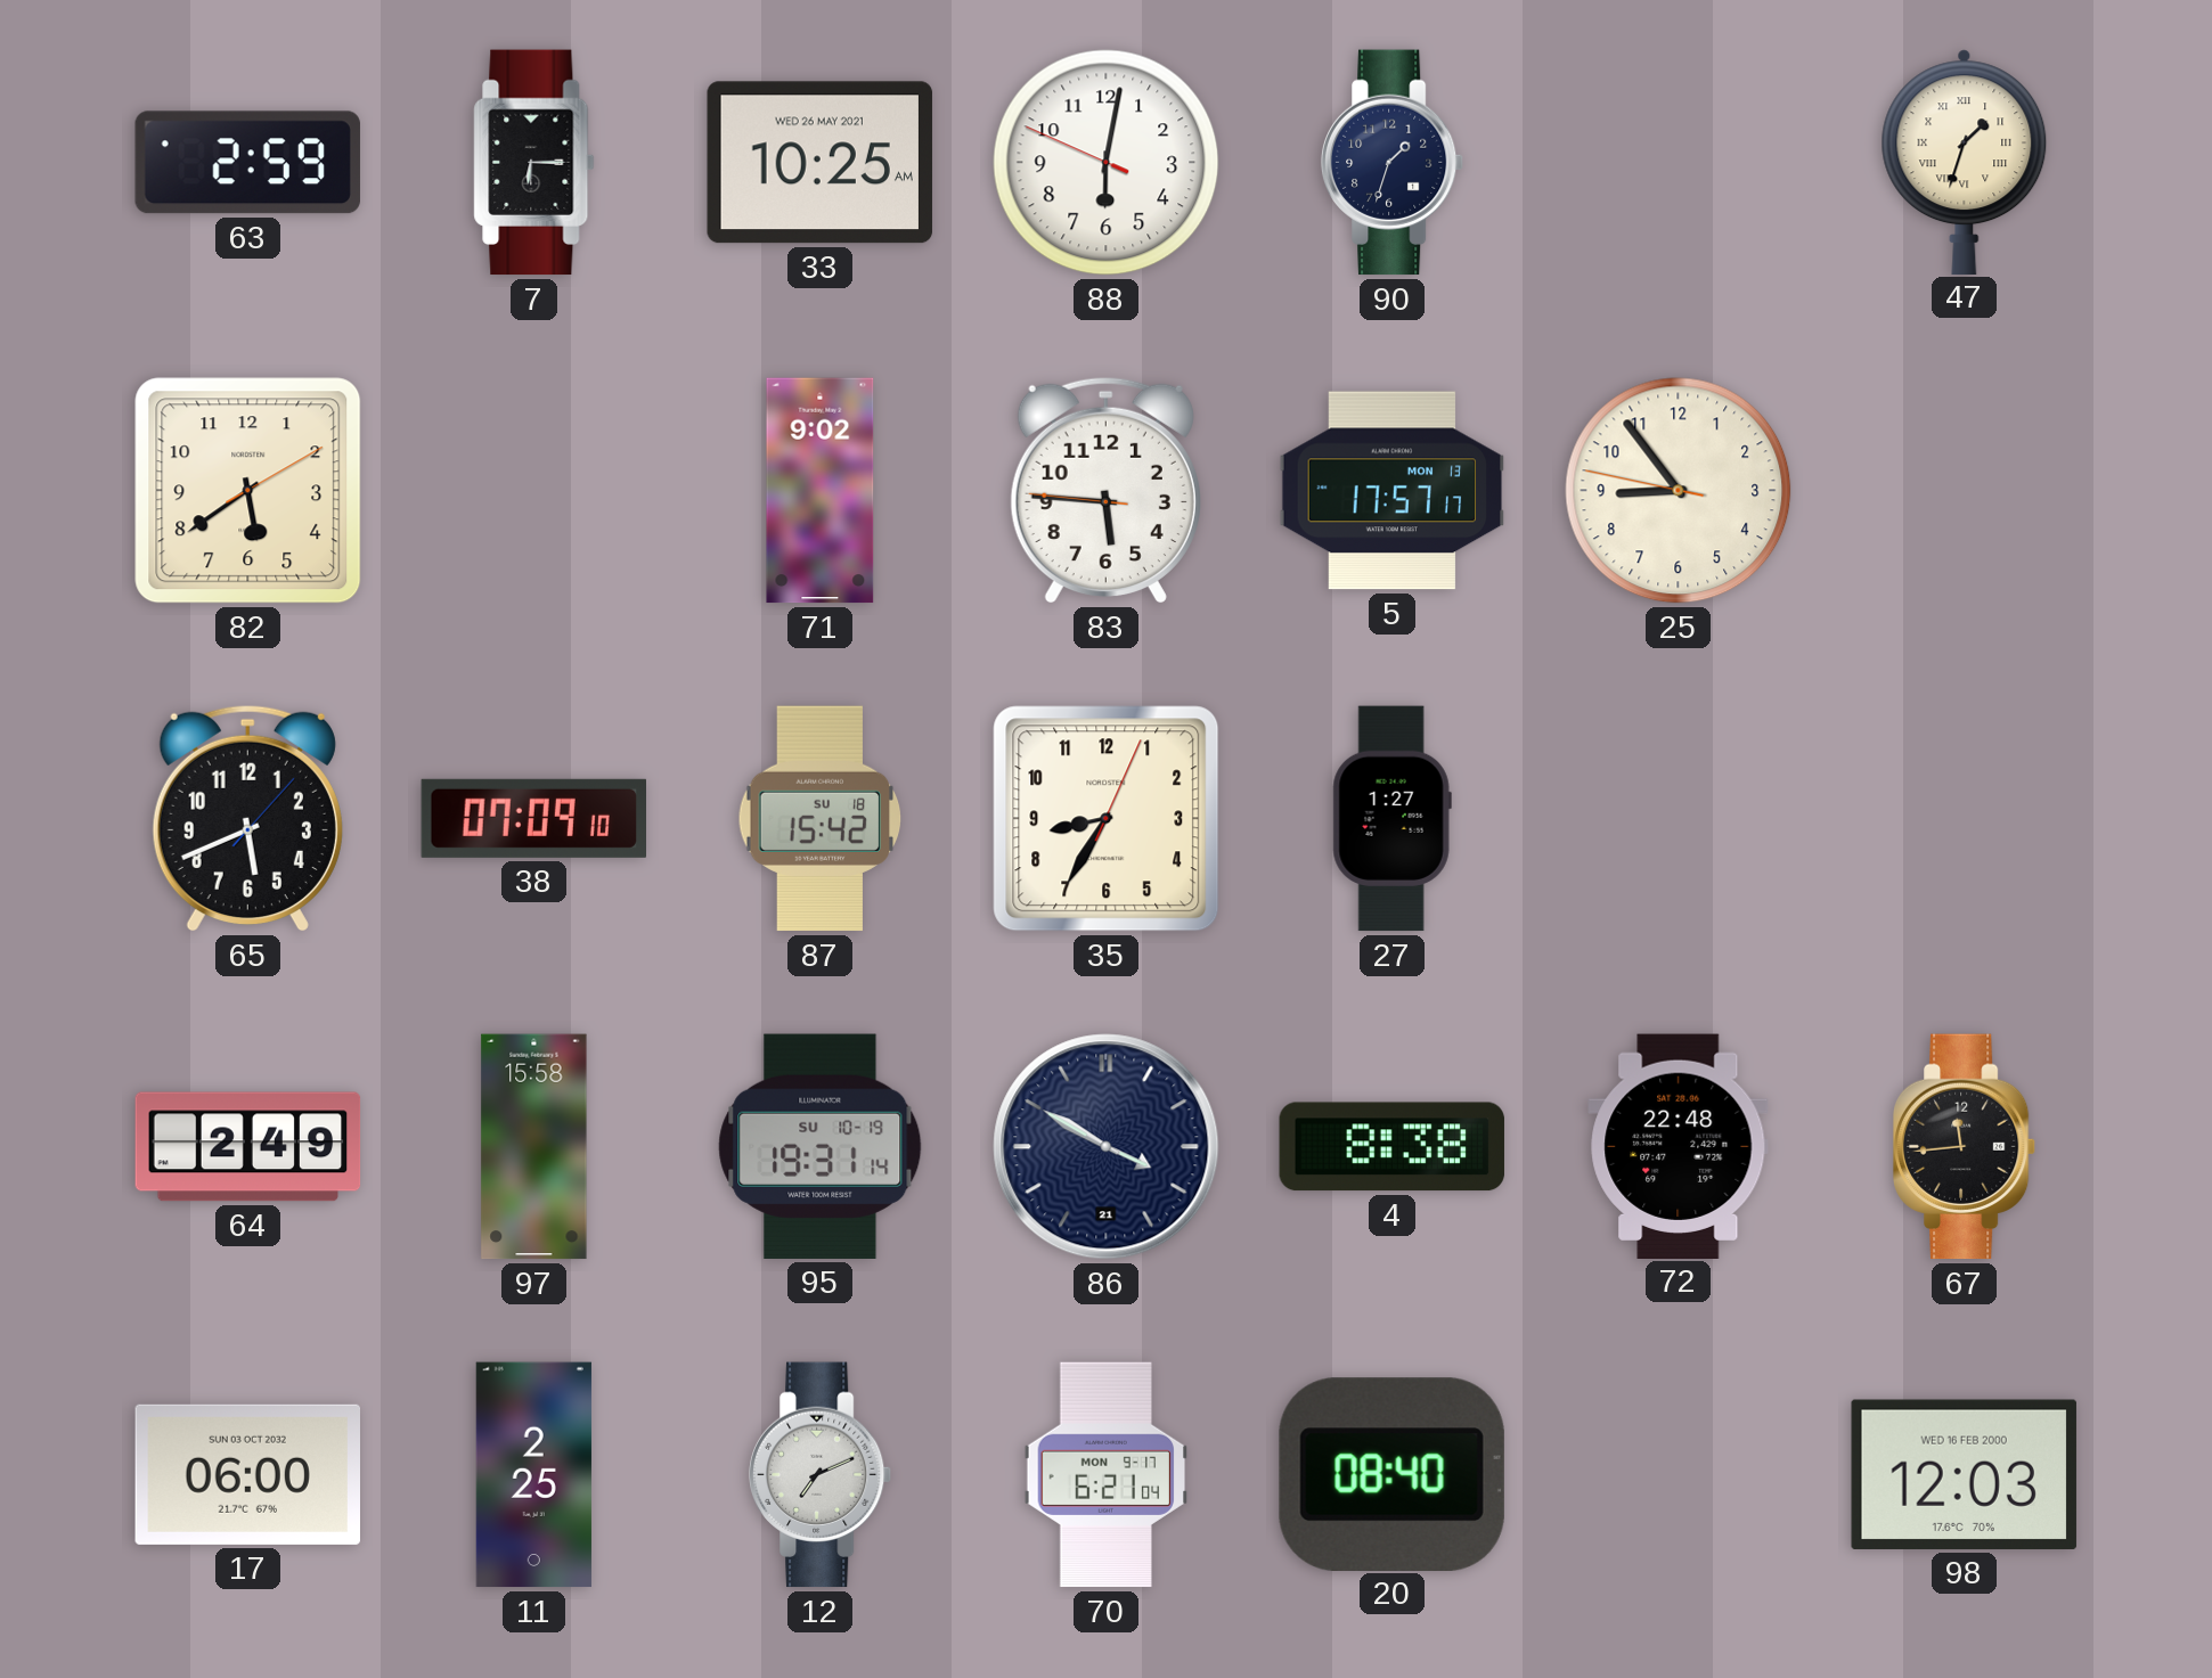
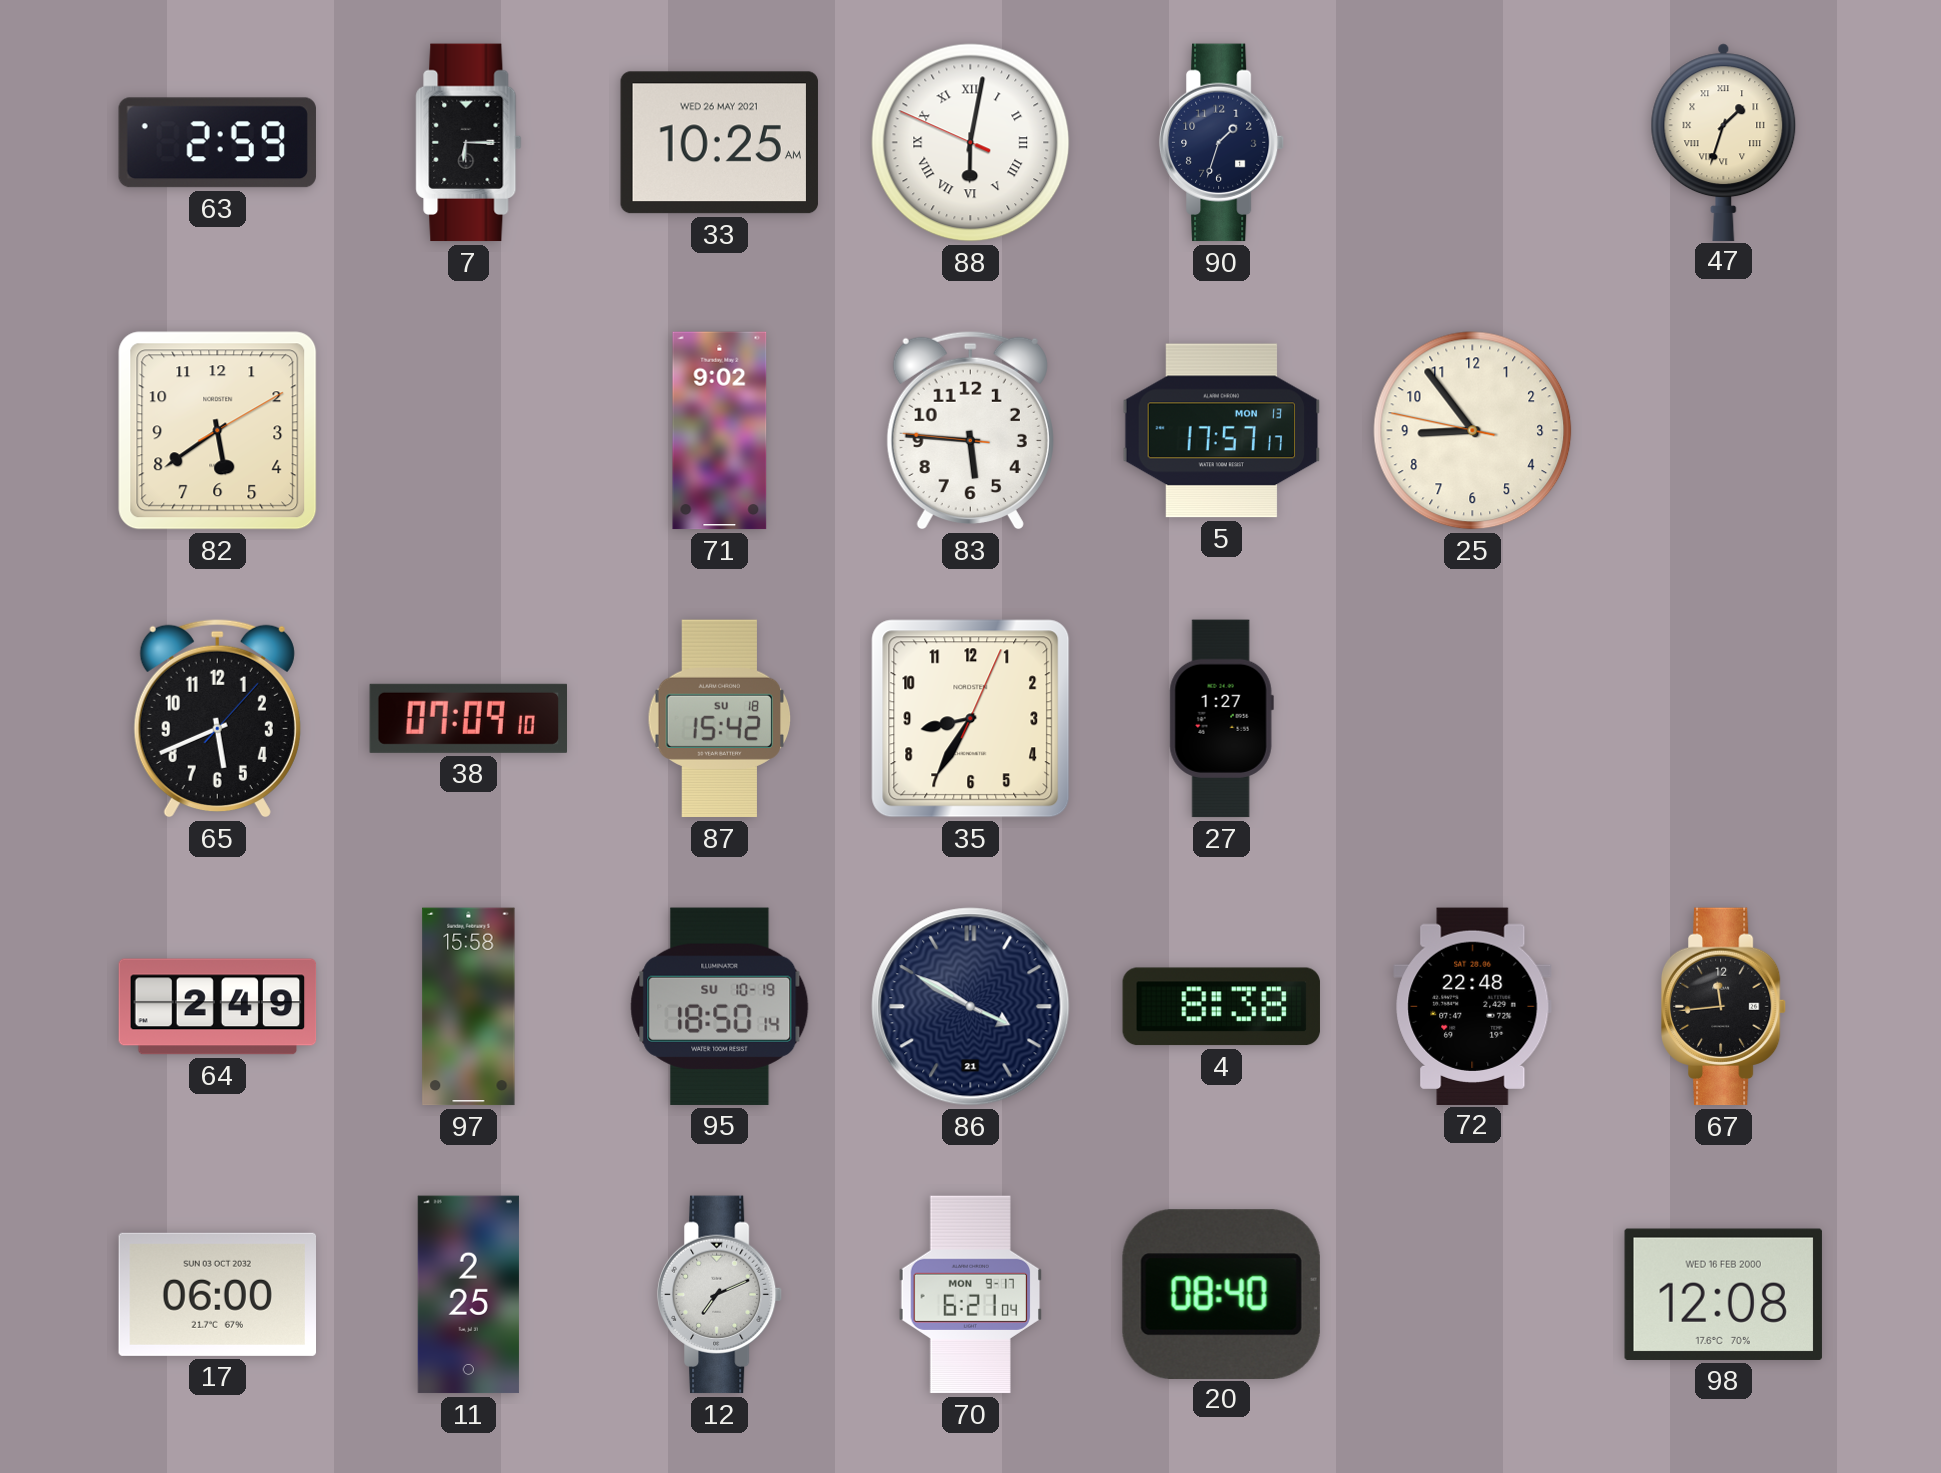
88 numerals: Arabic -> Roman
95: 19:31 -> 18:50
98: 12:03 -> 12:08
